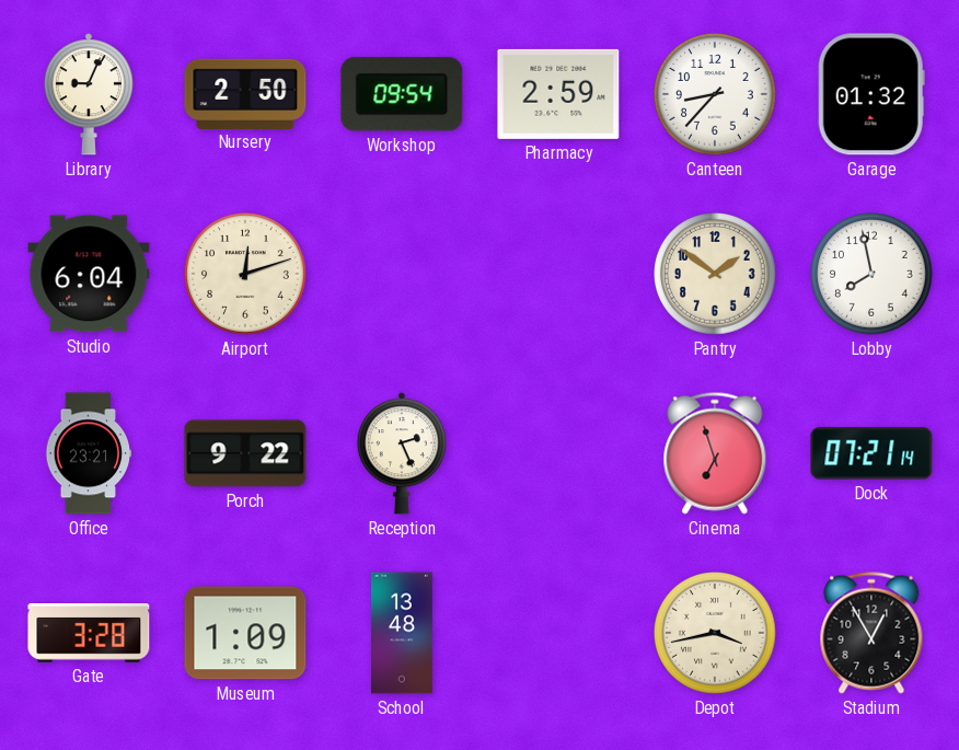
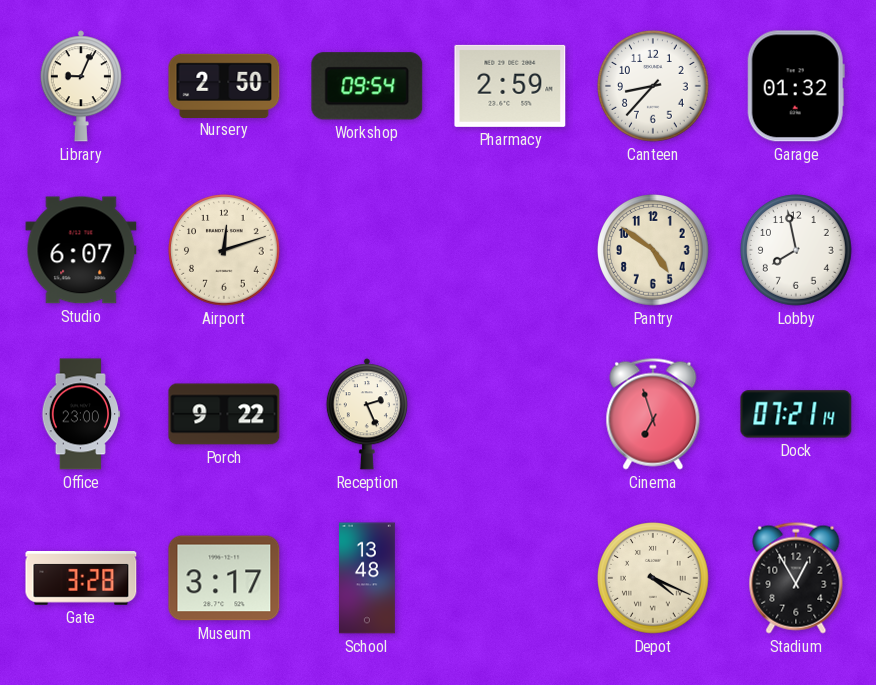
Studio: 6:04 -> 6:07
Pantry: 1:51 -> 4:51
Office: 23:21 -> 23:00
Museum: 1:09 -> 3:17
Depot: 3:43 -> 4:19
